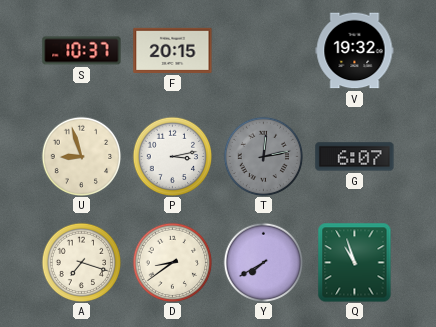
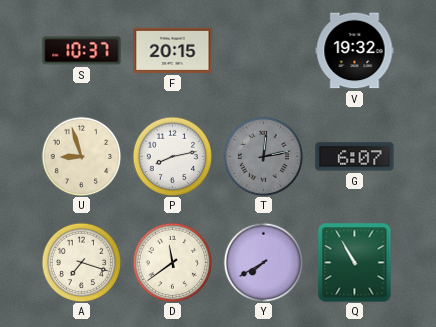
P: 3:13 -> 8:13
D: 8:39 -> 11:39
Q: 10:57 -> 10:55
